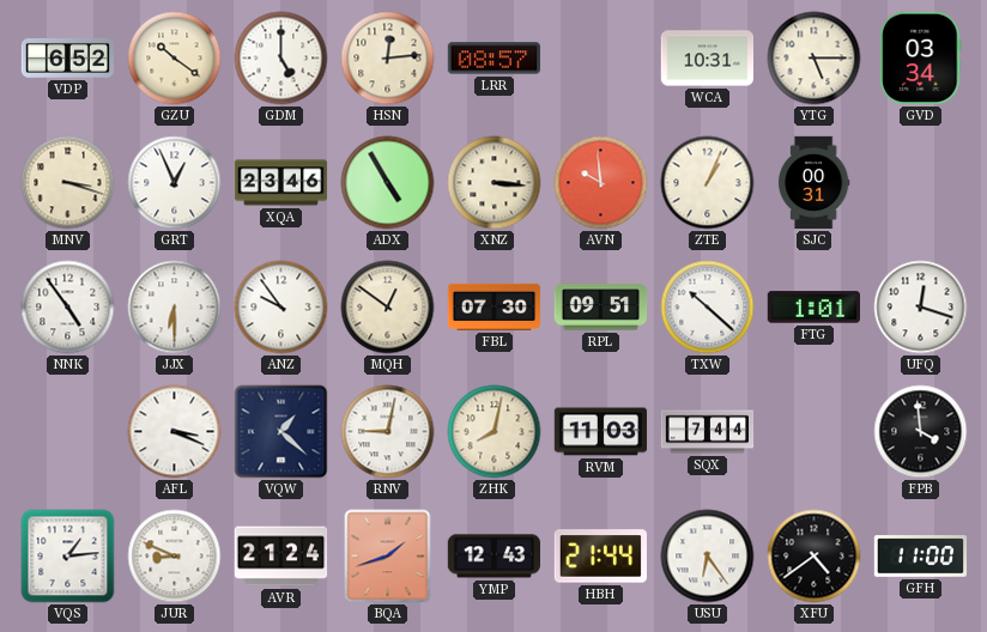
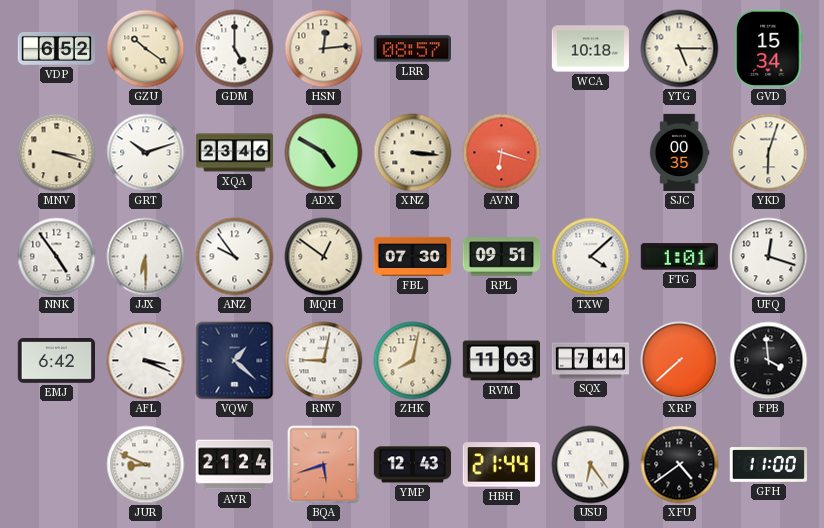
WCA: 10:31 -> 10:18
GVD: 03:34 -> 15:34
GRT: 12:56 -> 10:12
ADX: 4:55 -> 4:50
AVN: 9:59 -> 6:18
ZTE: 1:04 -> none
SJC: 00:31 -> 00:35
YKD: none -> 6:03
TXW: 10:22 -> 4:08
EMJ: none -> 6:42
XRP: none -> 7:38
VQS: 1:14 -> none
BQA: 1:42 -> 5:42
